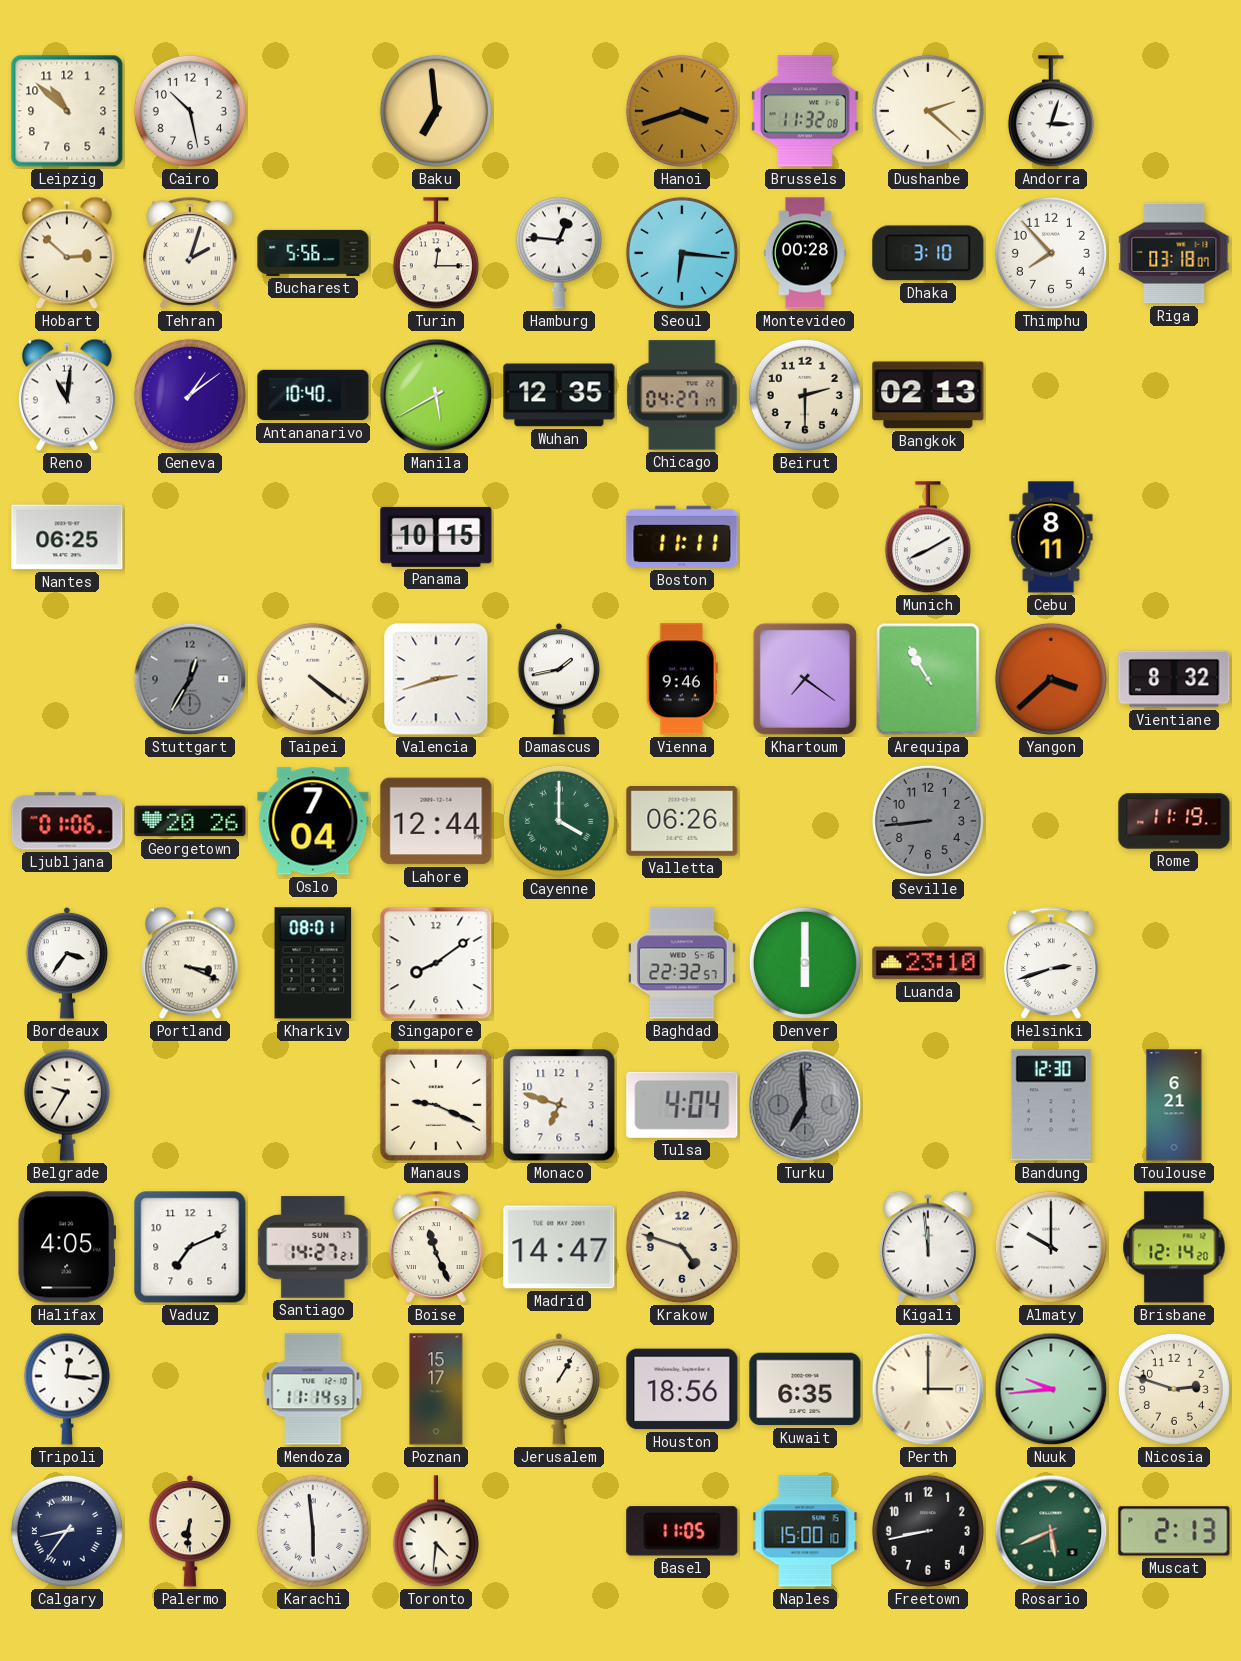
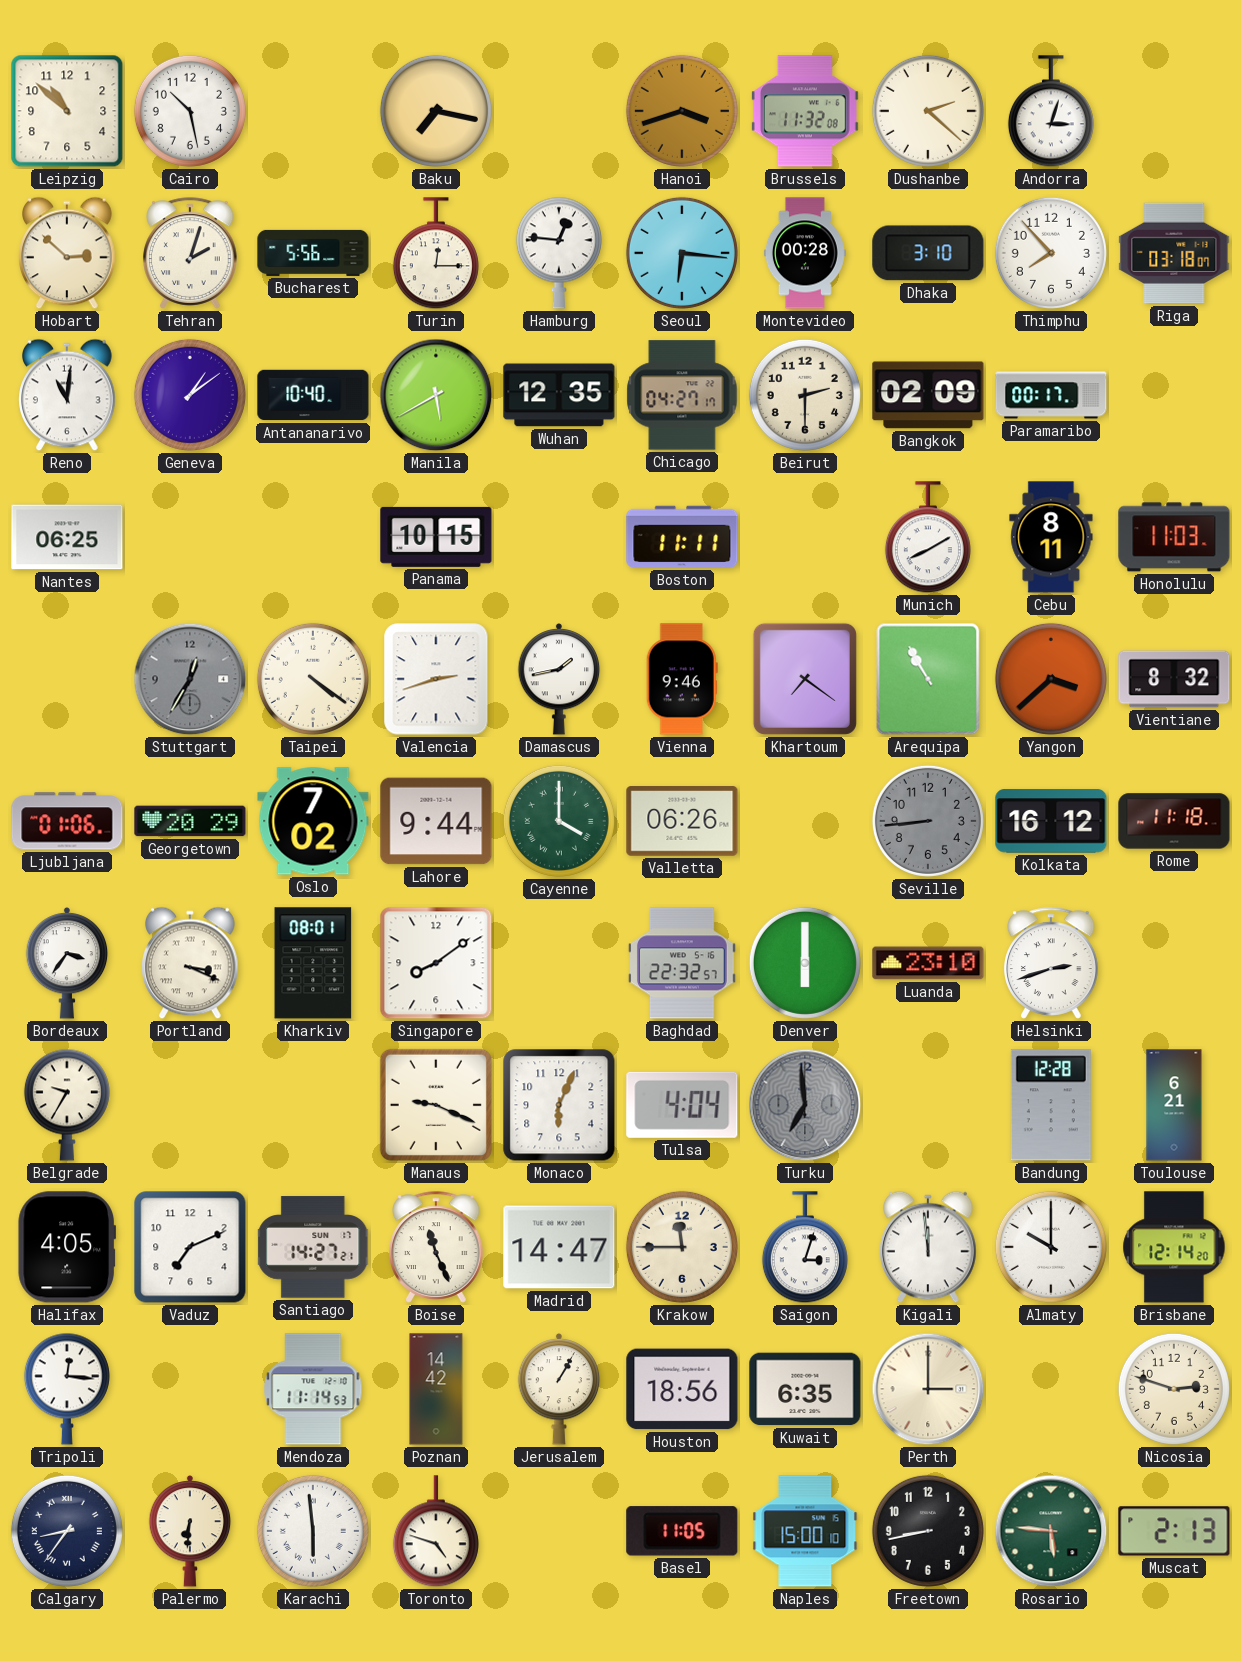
Baku: 6:59 -> 7:17
Bangkok: 02:13 -> 02:09
Paramaribo: none -> 00:17
Honolulu: none -> 11:03
Georgetown: 20:26 -> 20:29
Oslo: 7:04 -> 7:02
Lahore: 12:44 -> 9:44
Kolkata: none -> 16:12
Rome: 11:19 -> 11:18
Monaco: 6:48 -> 6:04
Bandung: 12:30 -> 12:28
Krakow: 4:48 -> 11:45
Saigon: none -> 3:03
Poznan: 15:17 -> 14:42
Nuuk: 9:44 -> none
Toronto: 4:31 -> 4:48
Rosario: 5:41 -> 5:46
